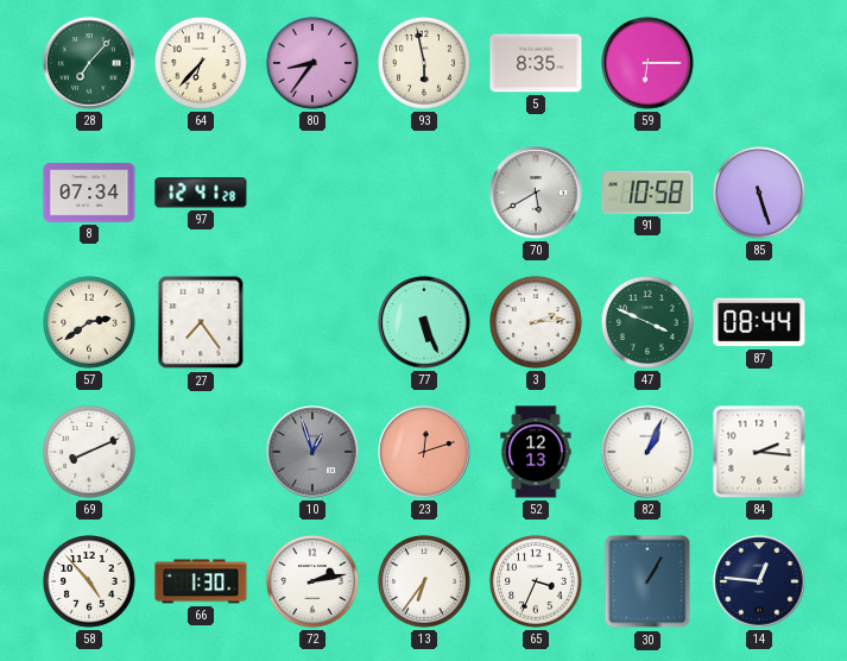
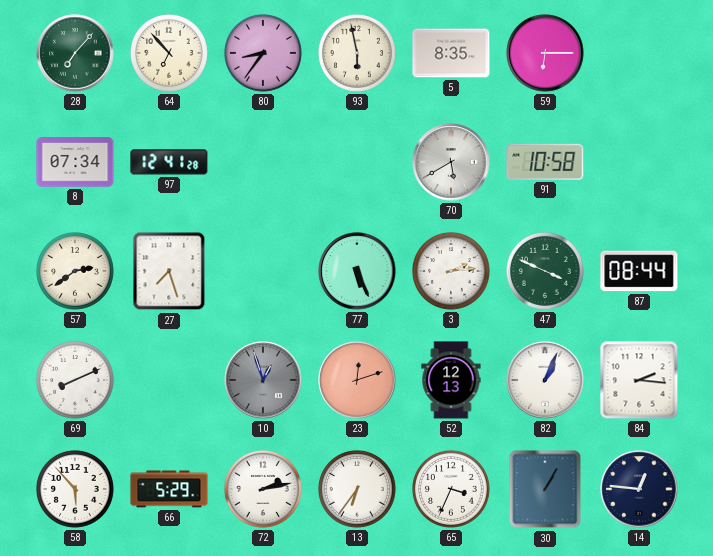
64: 6:37 -> 6:53
85: 5:27 -> none
27: 7:24 -> 7:27
58: 4:53 -> 5:53
66: 1:30 -> 5:29
